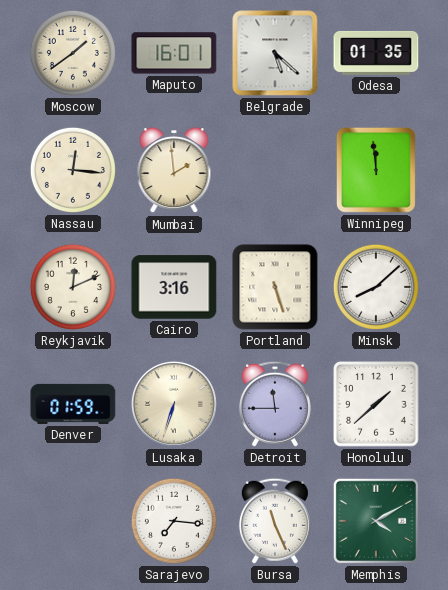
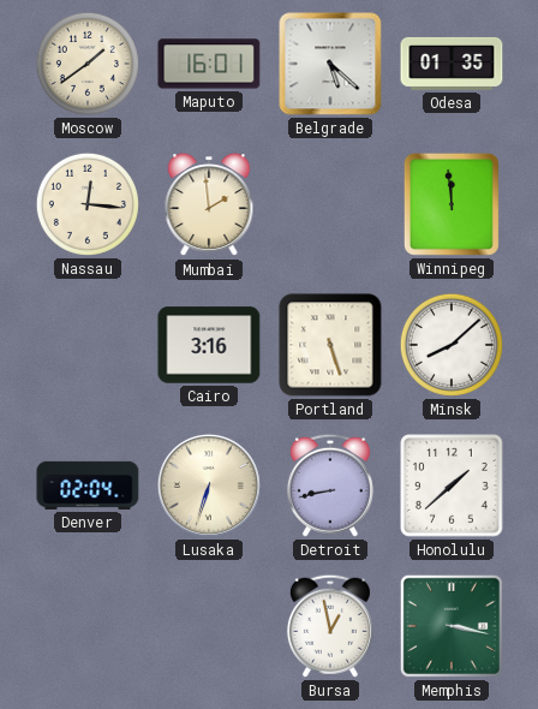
Reykjavik: 12:11 -> none
Denver: 01:59 -> 02:04
Detroit: 11:45 -> 8:43
Sarajevo: 7:16 -> none
Bursa: 11:26 -> 12:58
Memphis: 4:10 -> 3:17
